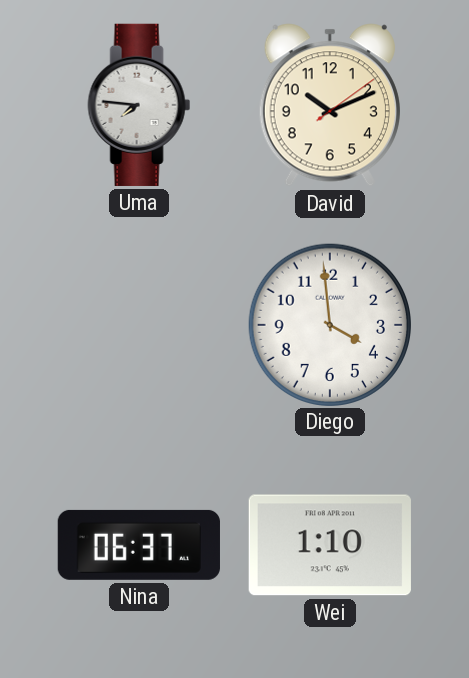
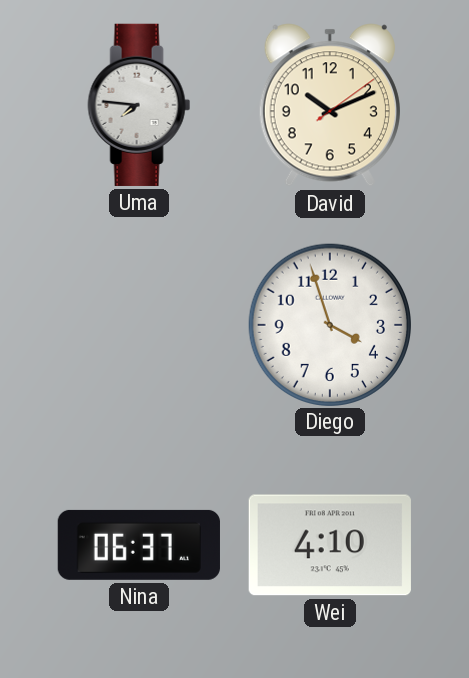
Diego: 3:59 -> 3:57
Wei: 1:10 -> 4:10
